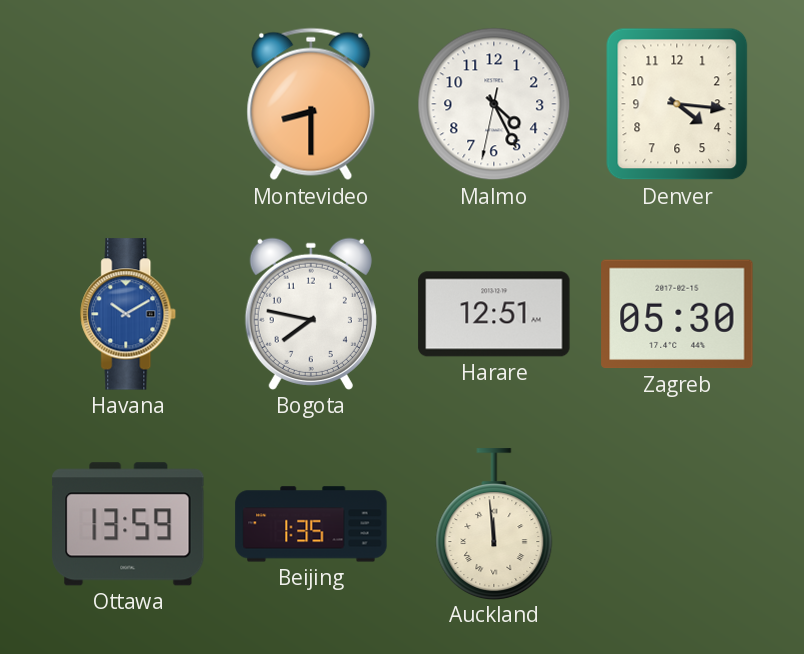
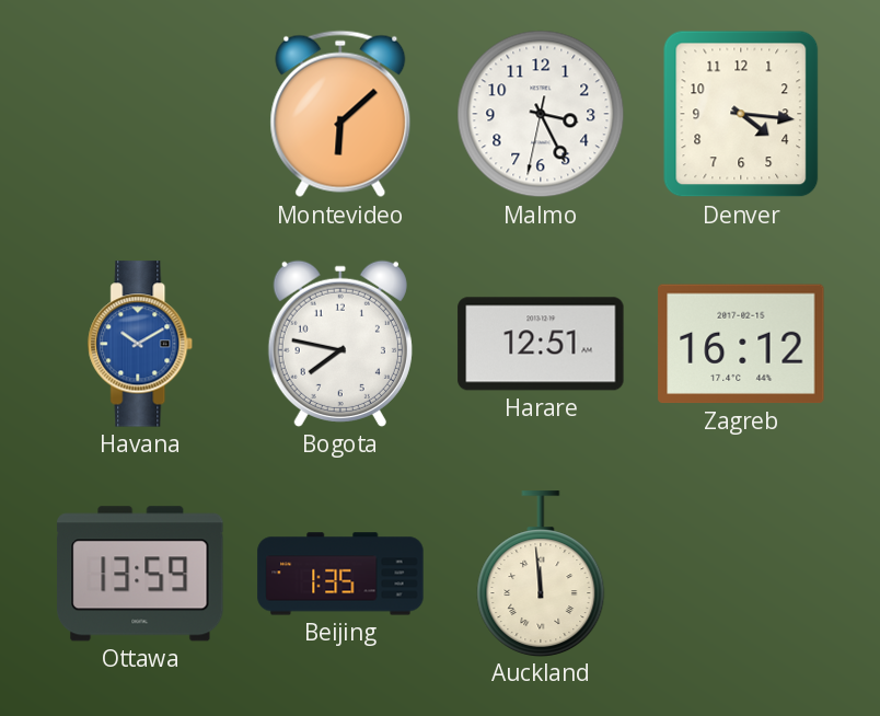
Montevideo: 8:30 -> 6:08
Malmo: 4:25 -> 3:25
Zagreb: 05:30 -> 16:12
